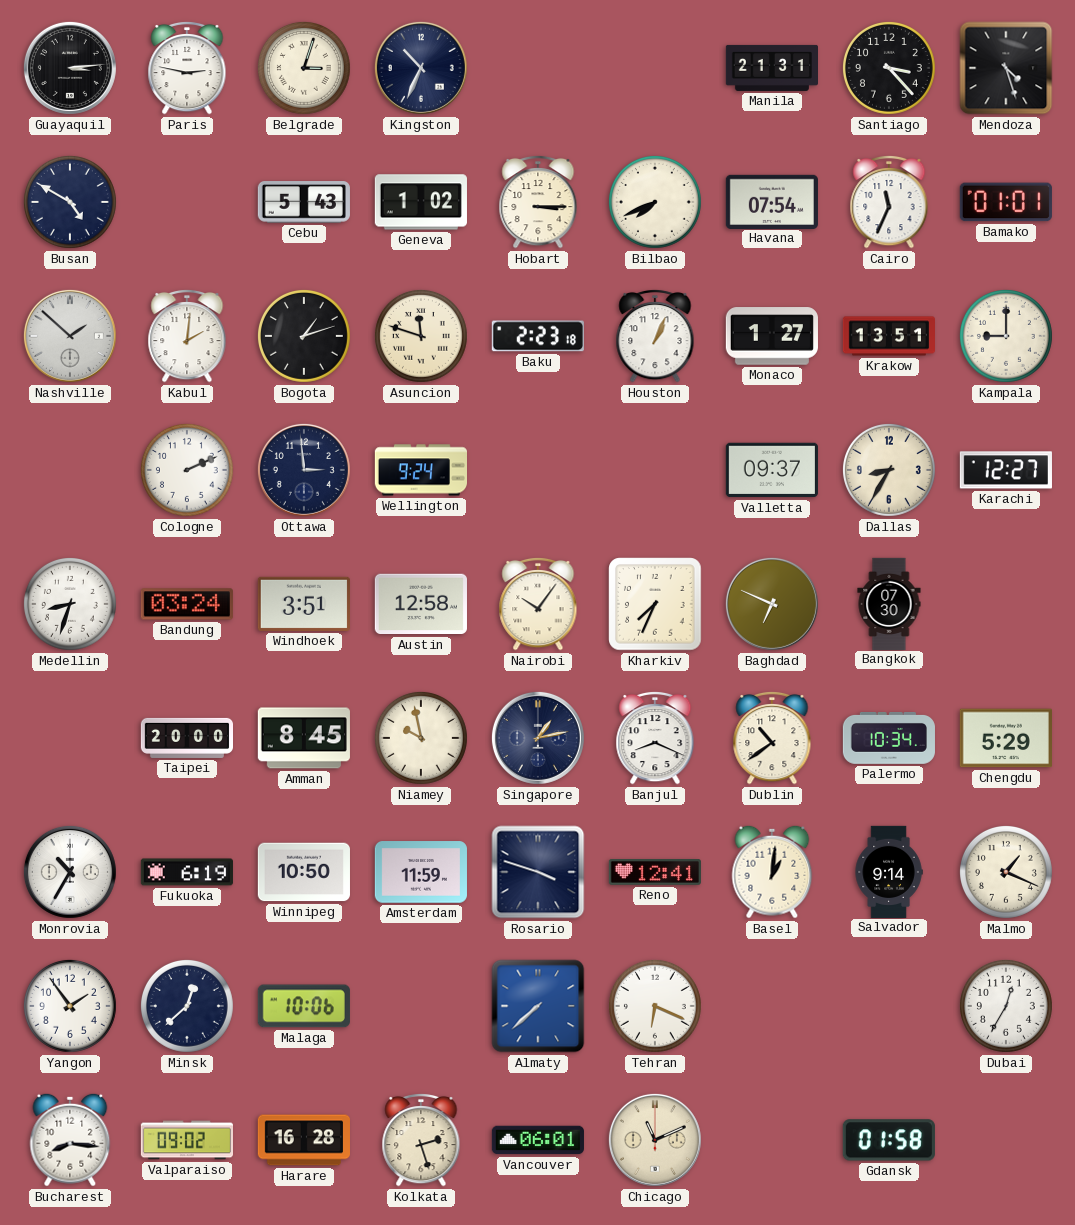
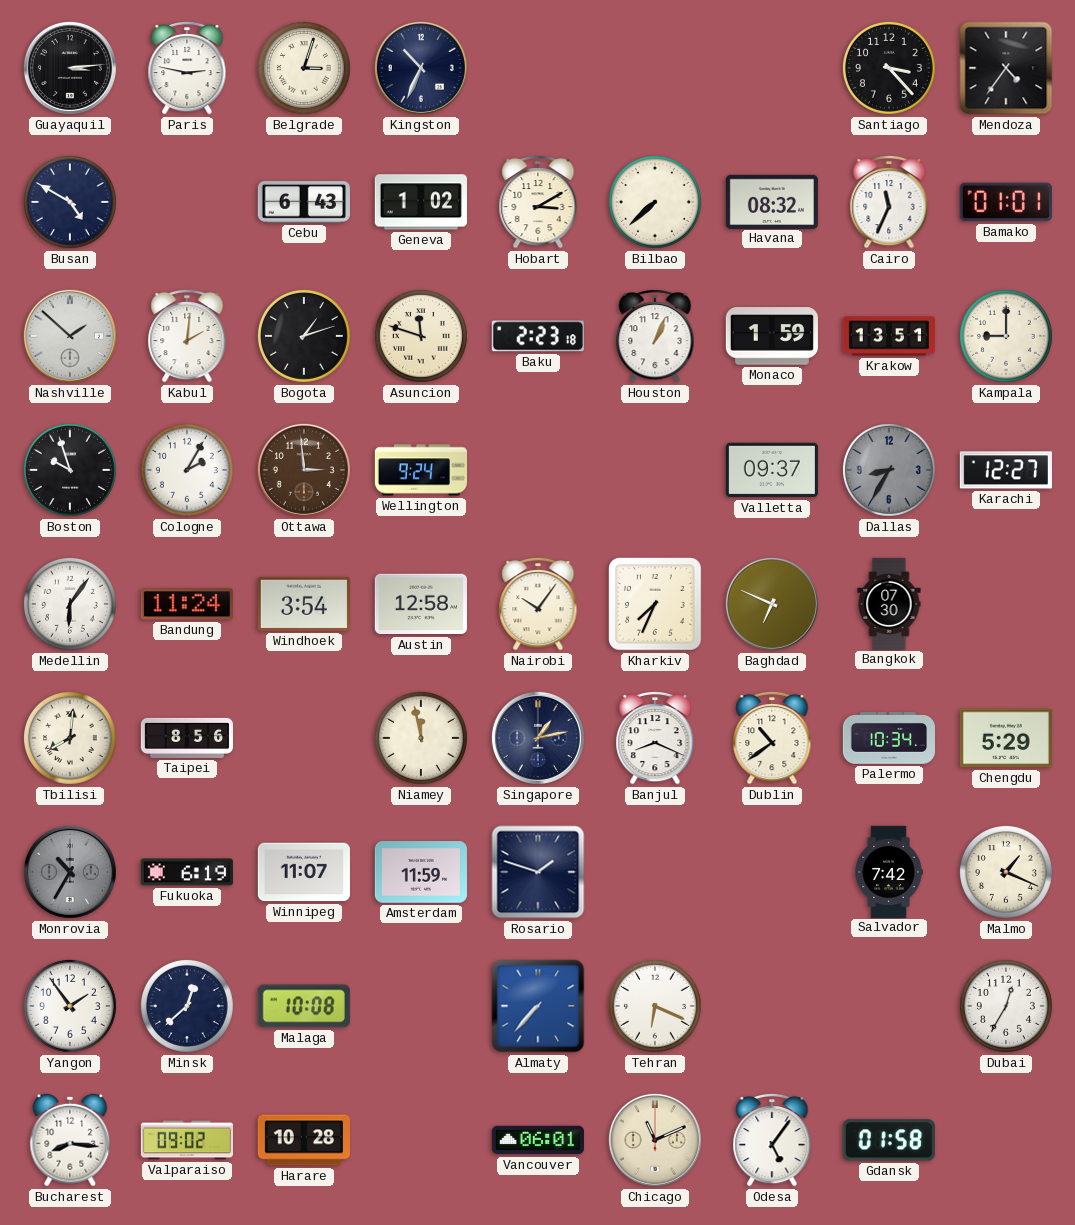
Manila: 21:31 -> none
Mendoza: 4:27 -> 4:36
Cebu: 5:43 -> 6:43
Hobart: 3:15 -> 3:10
Bilbao: 7:41 -> 7:38
Havana: 07:54 -> 08:32
Monaco: 1:27 -> 1:59
Boston: none -> 9:57
Cologne: 2:11 -> 2:05
Ottawa dial: navy -> brown
Dallas dial: cream -> grey
Medellin: 8:33 -> 6:06
Bandung: 03:24 -> 11:24
Windhoek: 3:51 -> 3:54
Tbilisi: none -> 8:01
Taipei: 20:00 -> 8:56
Amman: 8:45 -> none
Niamey: 9:58 -> 11:58
Monrovia dial: white -> grey
Winnipeg: 10:50 -> 11:07
Rosario: 3:48 -> 1:48
Reno: 12:41 -> none
Basel: 1:01 -> none
Salvador: 9:14 -> 7:42
Malaga: 10:06 -> 10:08
Almaty: 7:38 -> 7:37
Harare: 16:28 -> 10:28
Kolkata: 2:27 -> none
Odesa: none -> 5:06
